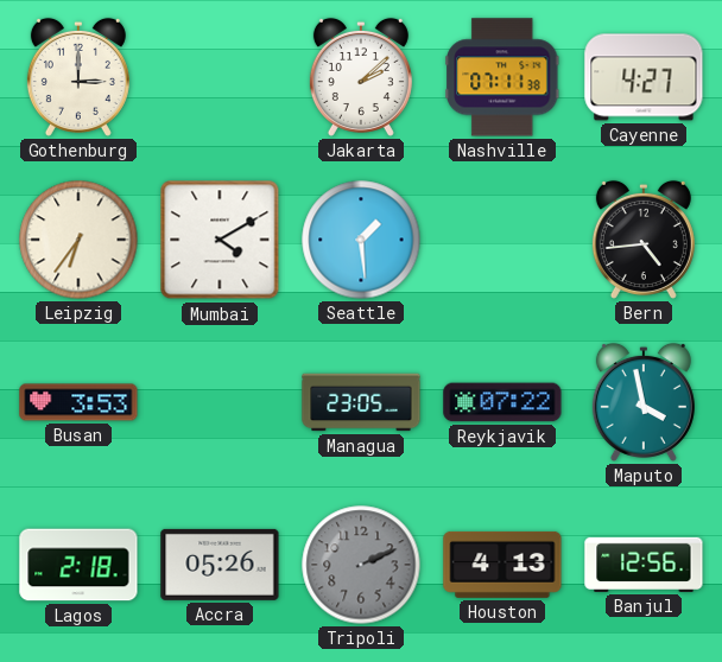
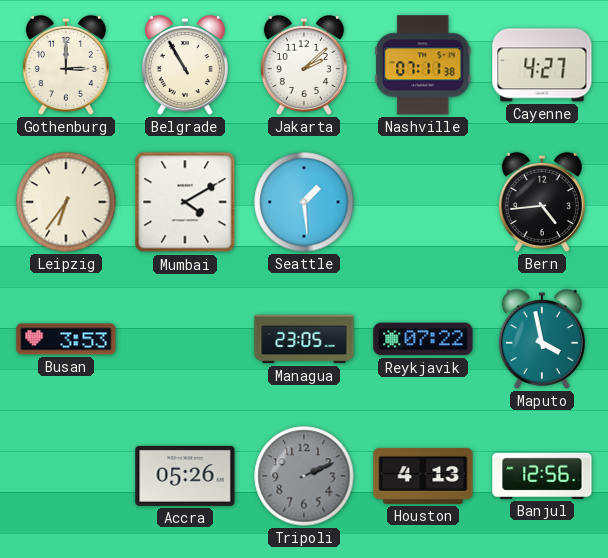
Belgrade: none -> 10:55
Lagos: 2:18 -> none
